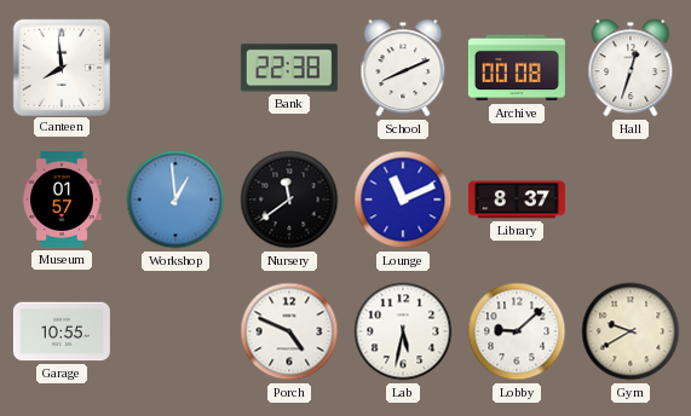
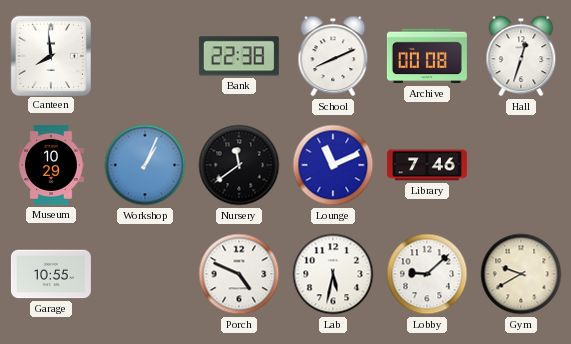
Museum: 01:57 -> 10:29
Workshop: 12:59 -> 1:04
Library: 8:37 -> 7:46
